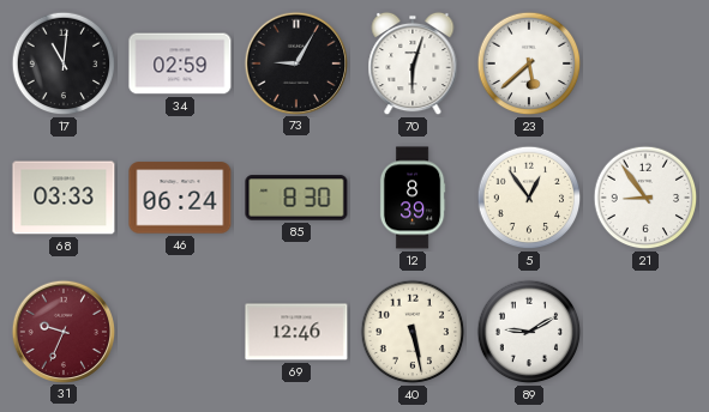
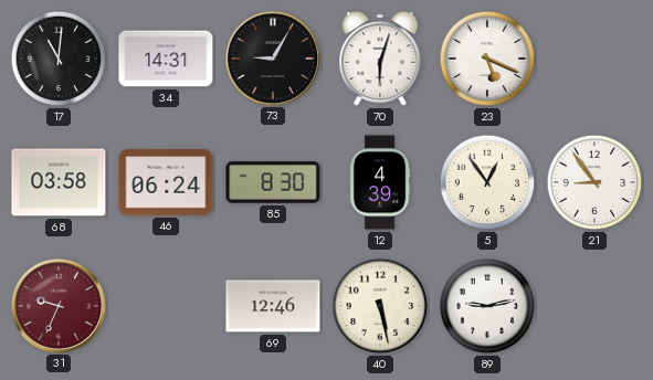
34: 02:59 -> 14:31
23: 5:38 -> 5:19
68: 03:33 -> 03:58
12: 8:39 -> 4:39
89: 9:10 -> 9:13
